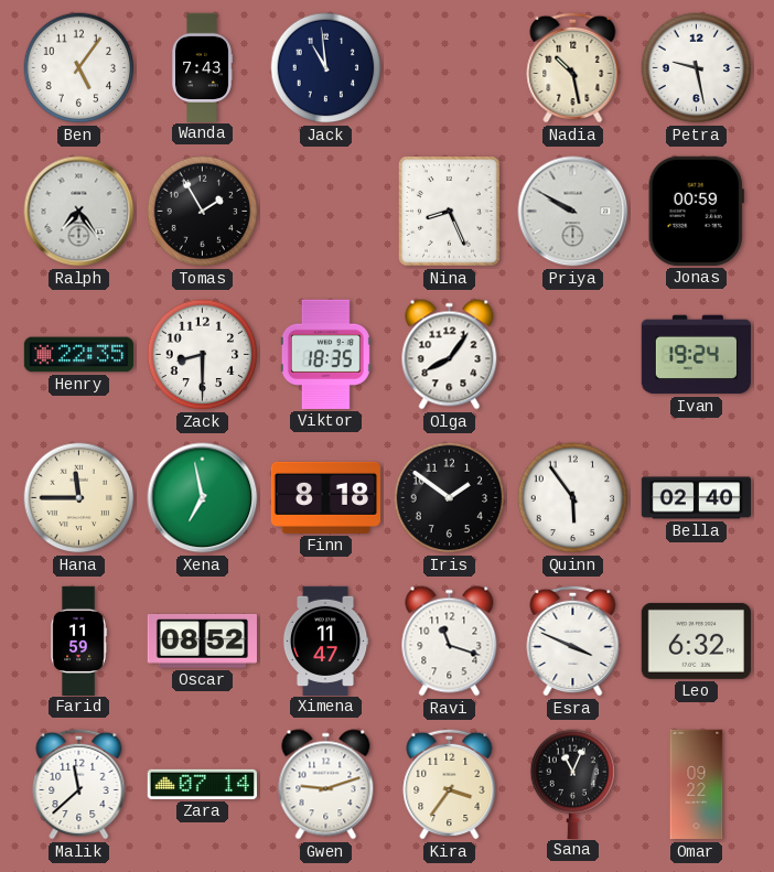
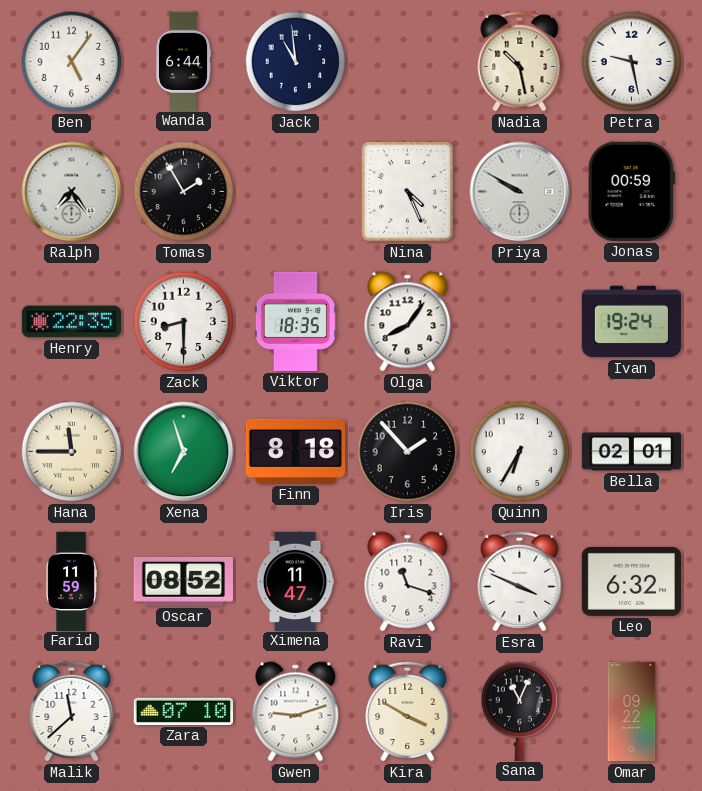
Wanda: 7:43 -> 6:44
Nina: 8:26 -> 4:26
Xena: 6:58 -> 6:57
Iris: 1:51 -> 1:53
Quinn: 5:54 -> 6:35
Bella: 02:40 -> 02:01
Zara: 07:14 -> 07:10
Kira: 3:36 -> 3:50
